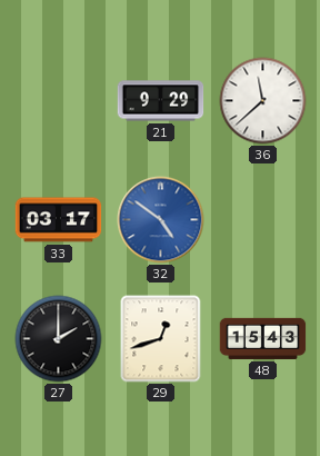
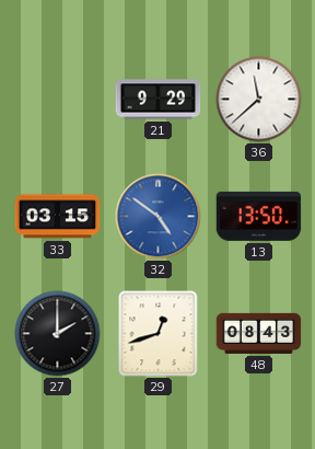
33: 03:17 -> 03:15
13: none -> 13:50
48: 15:43 -> 08:43
